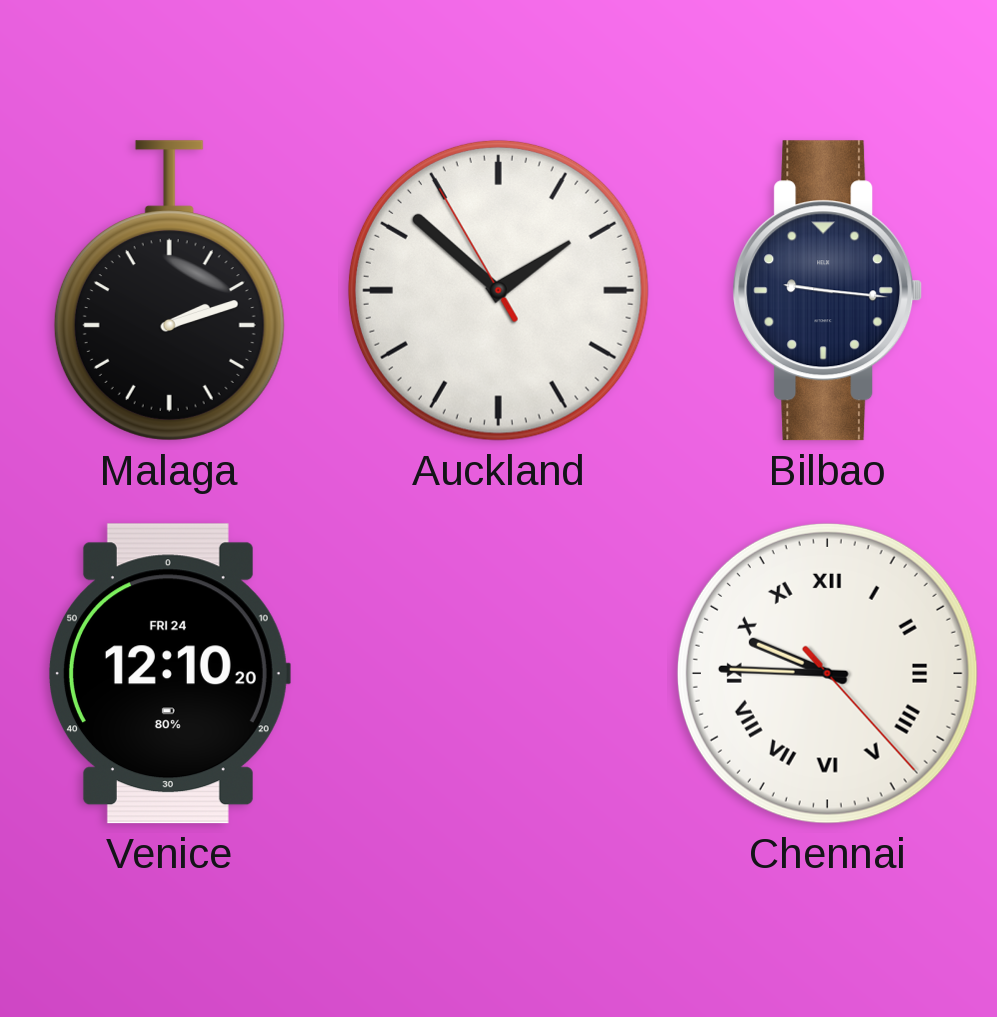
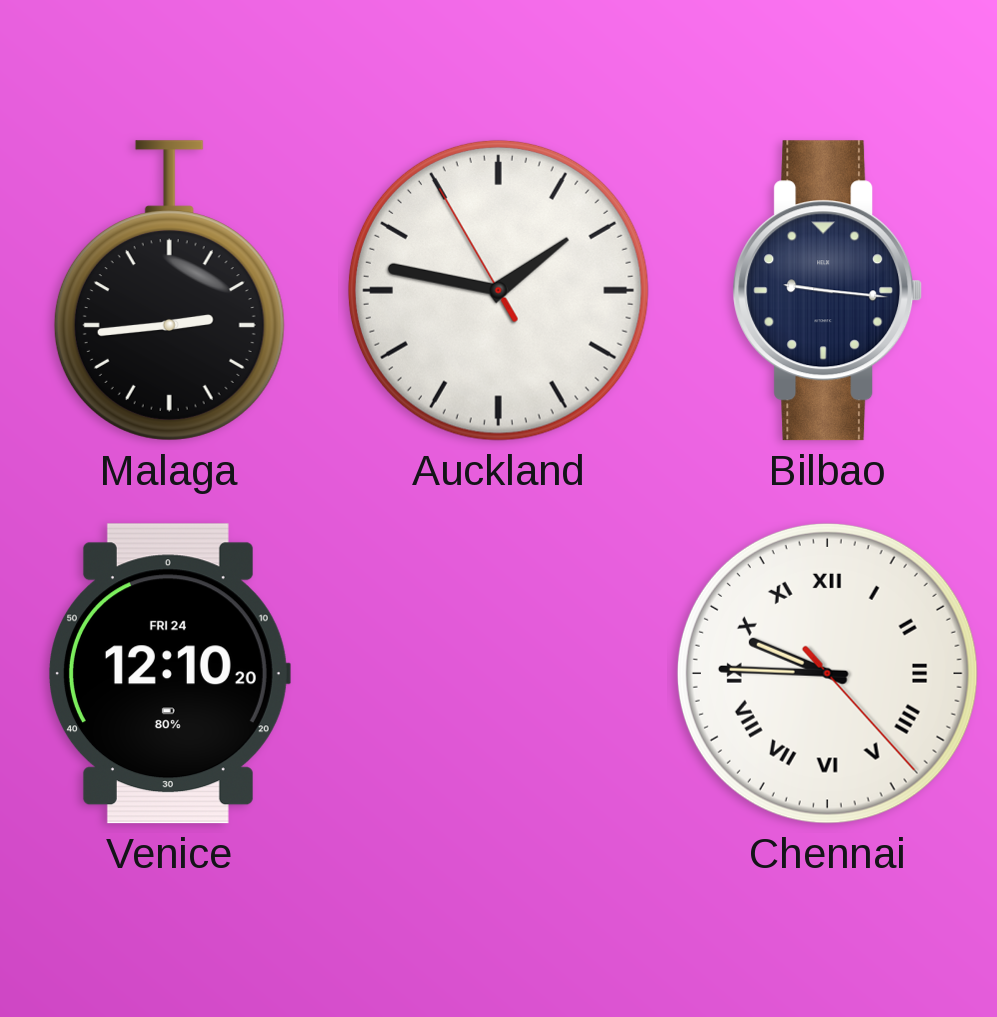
Malaga: 2:12 -> 2:44
Auckland: 1:51 -> 1:46
